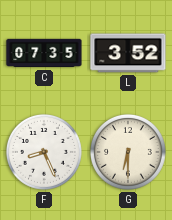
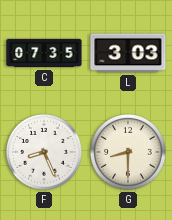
L: 3:52 -> 3:03
G: 6:30 -> 8:30
